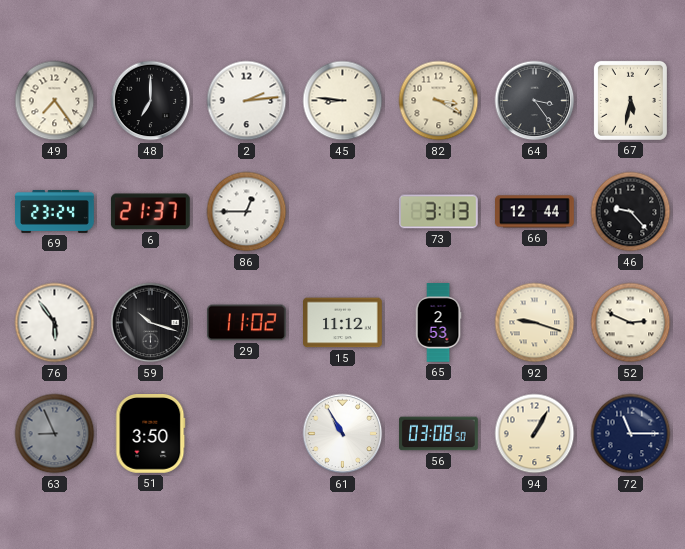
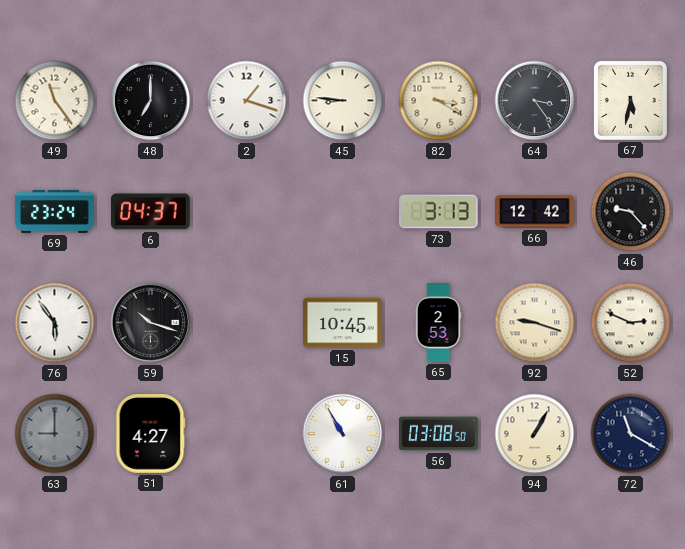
49: 7:24 -> 11:24
2: 2:14 -> 1:18
6: 21:37 -> 04:37
86: 12:45 -> none
66: 12:44 -> 12:42
29: 11:02 -> none
15: 11:12 -> 10:45
63: 8:56 -> 9:00
51: 3:50 -> 4:27
72: 11:15 -> 11:20
